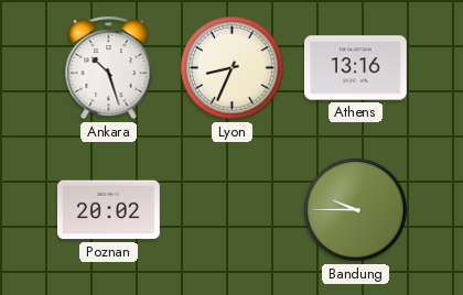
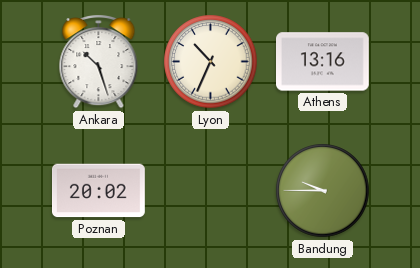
Lyon: 8:34 -> 10:34
